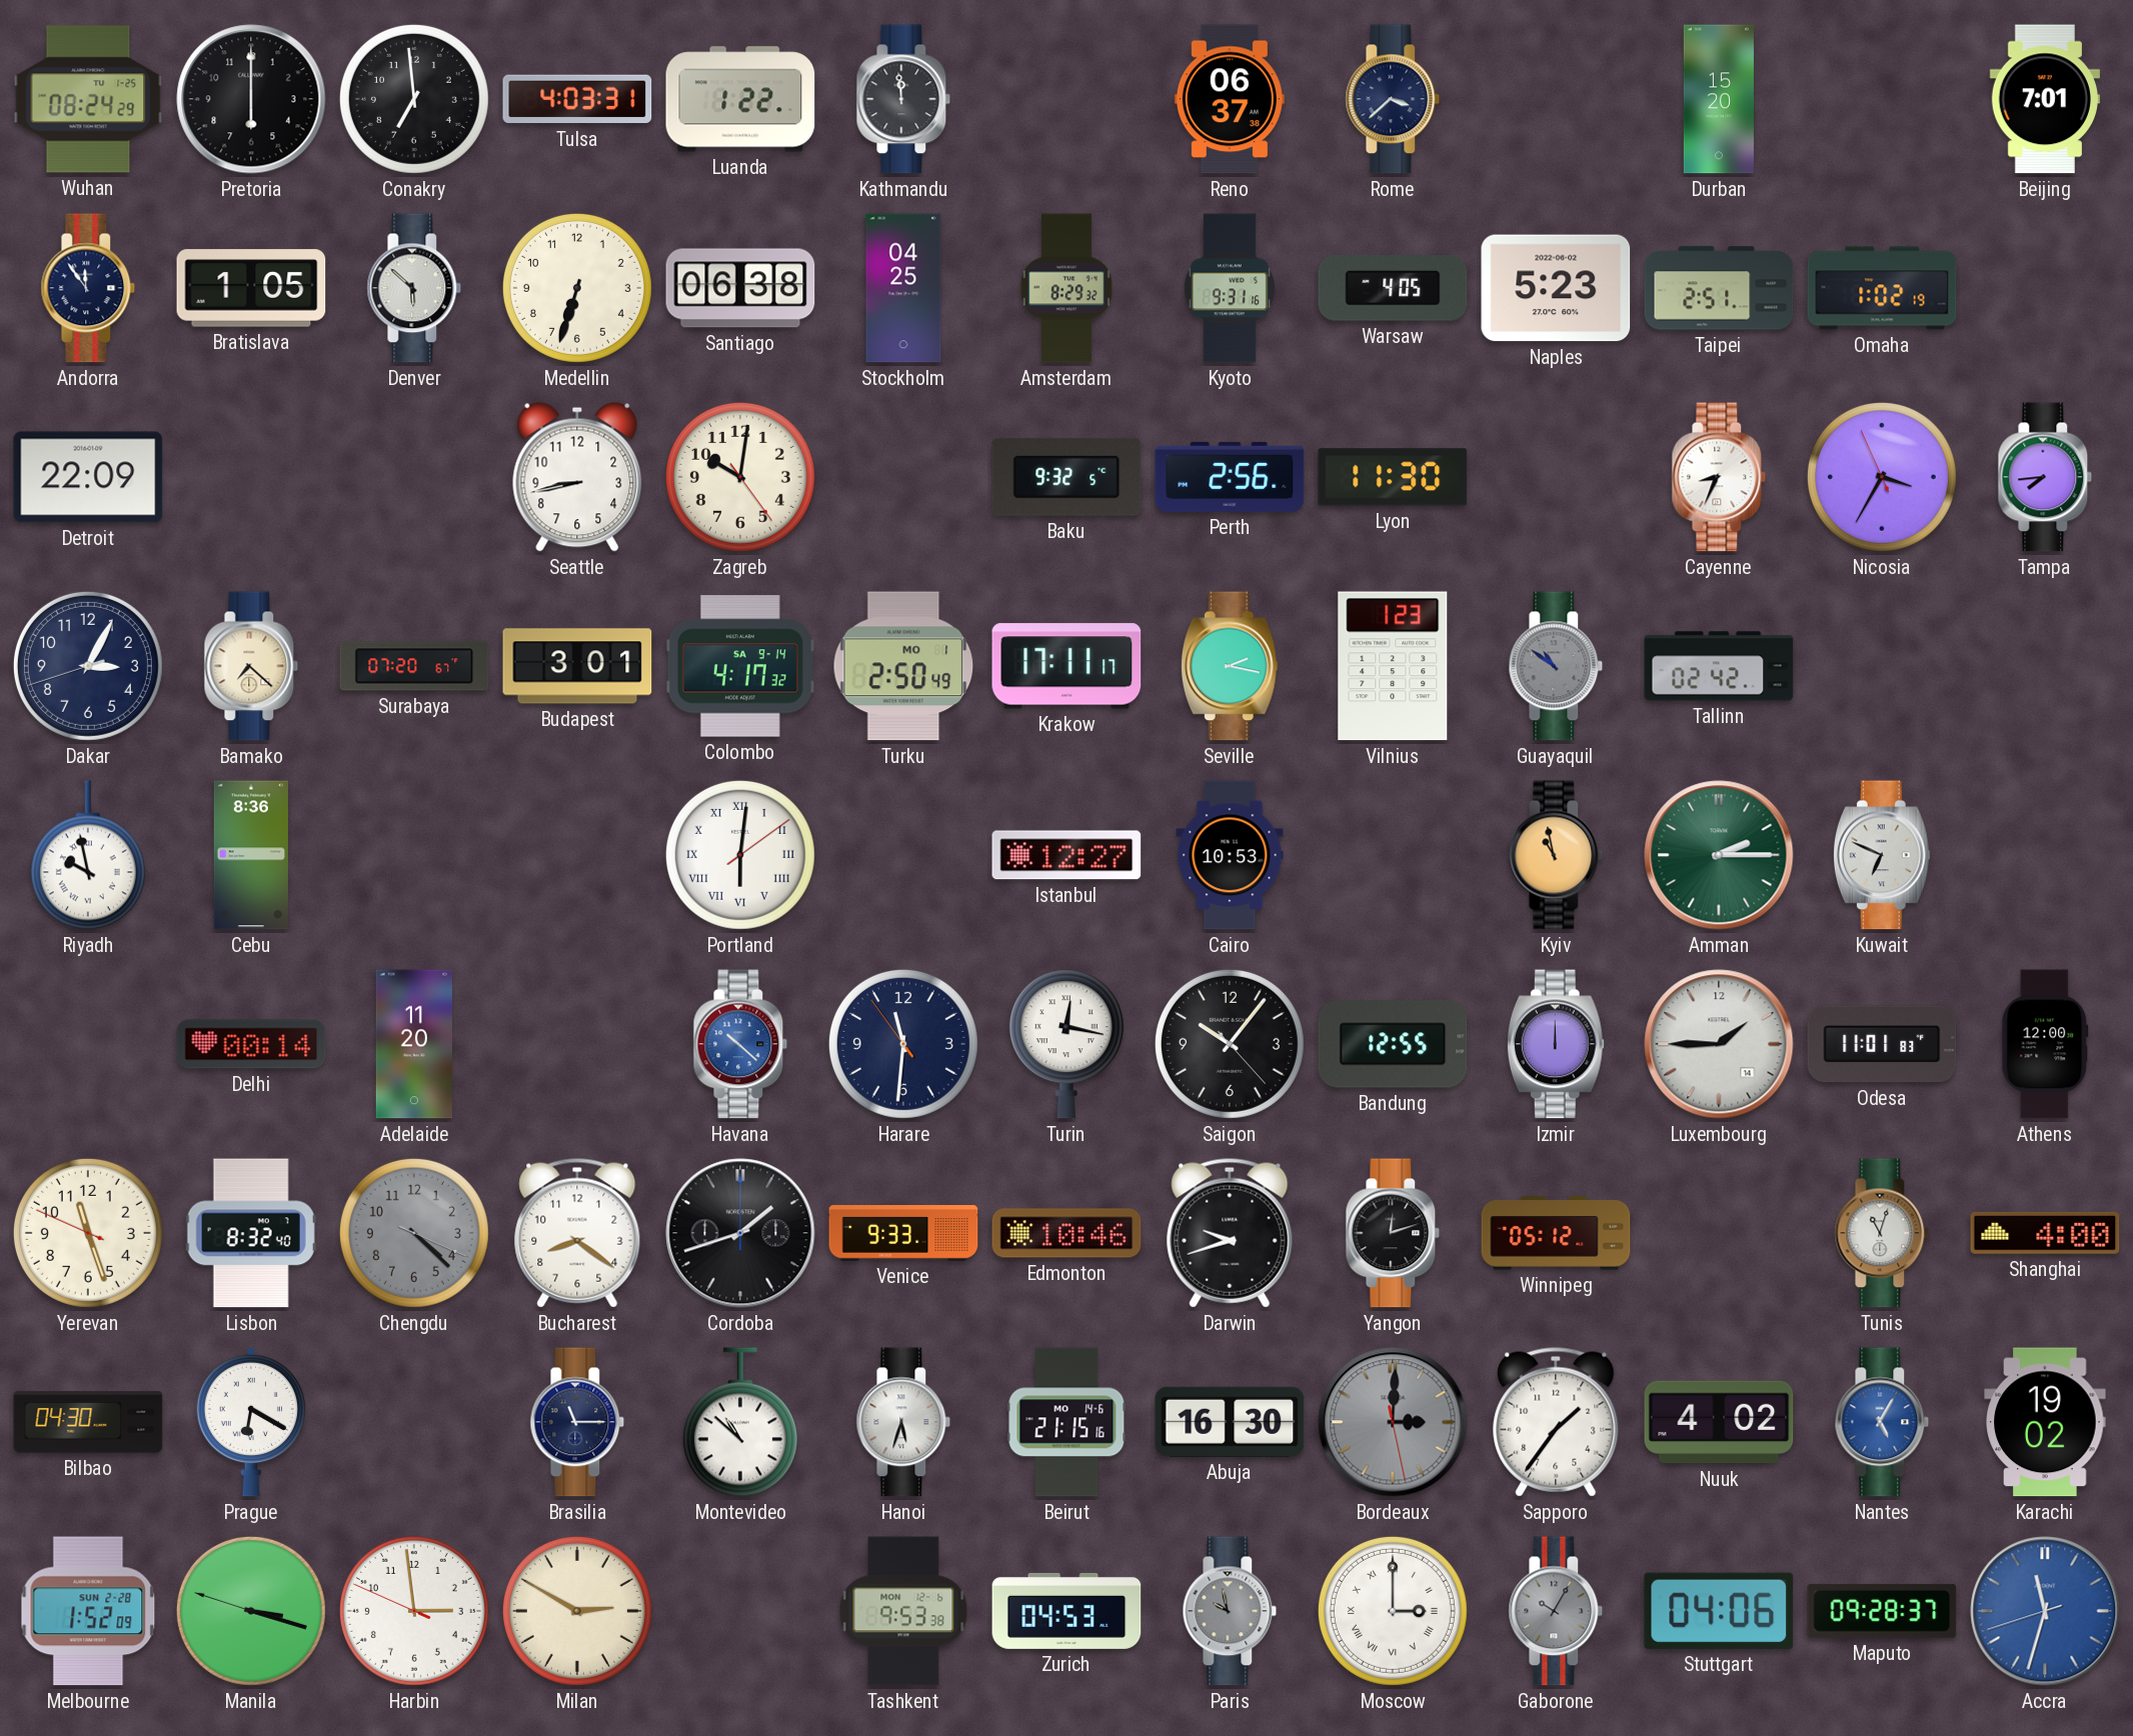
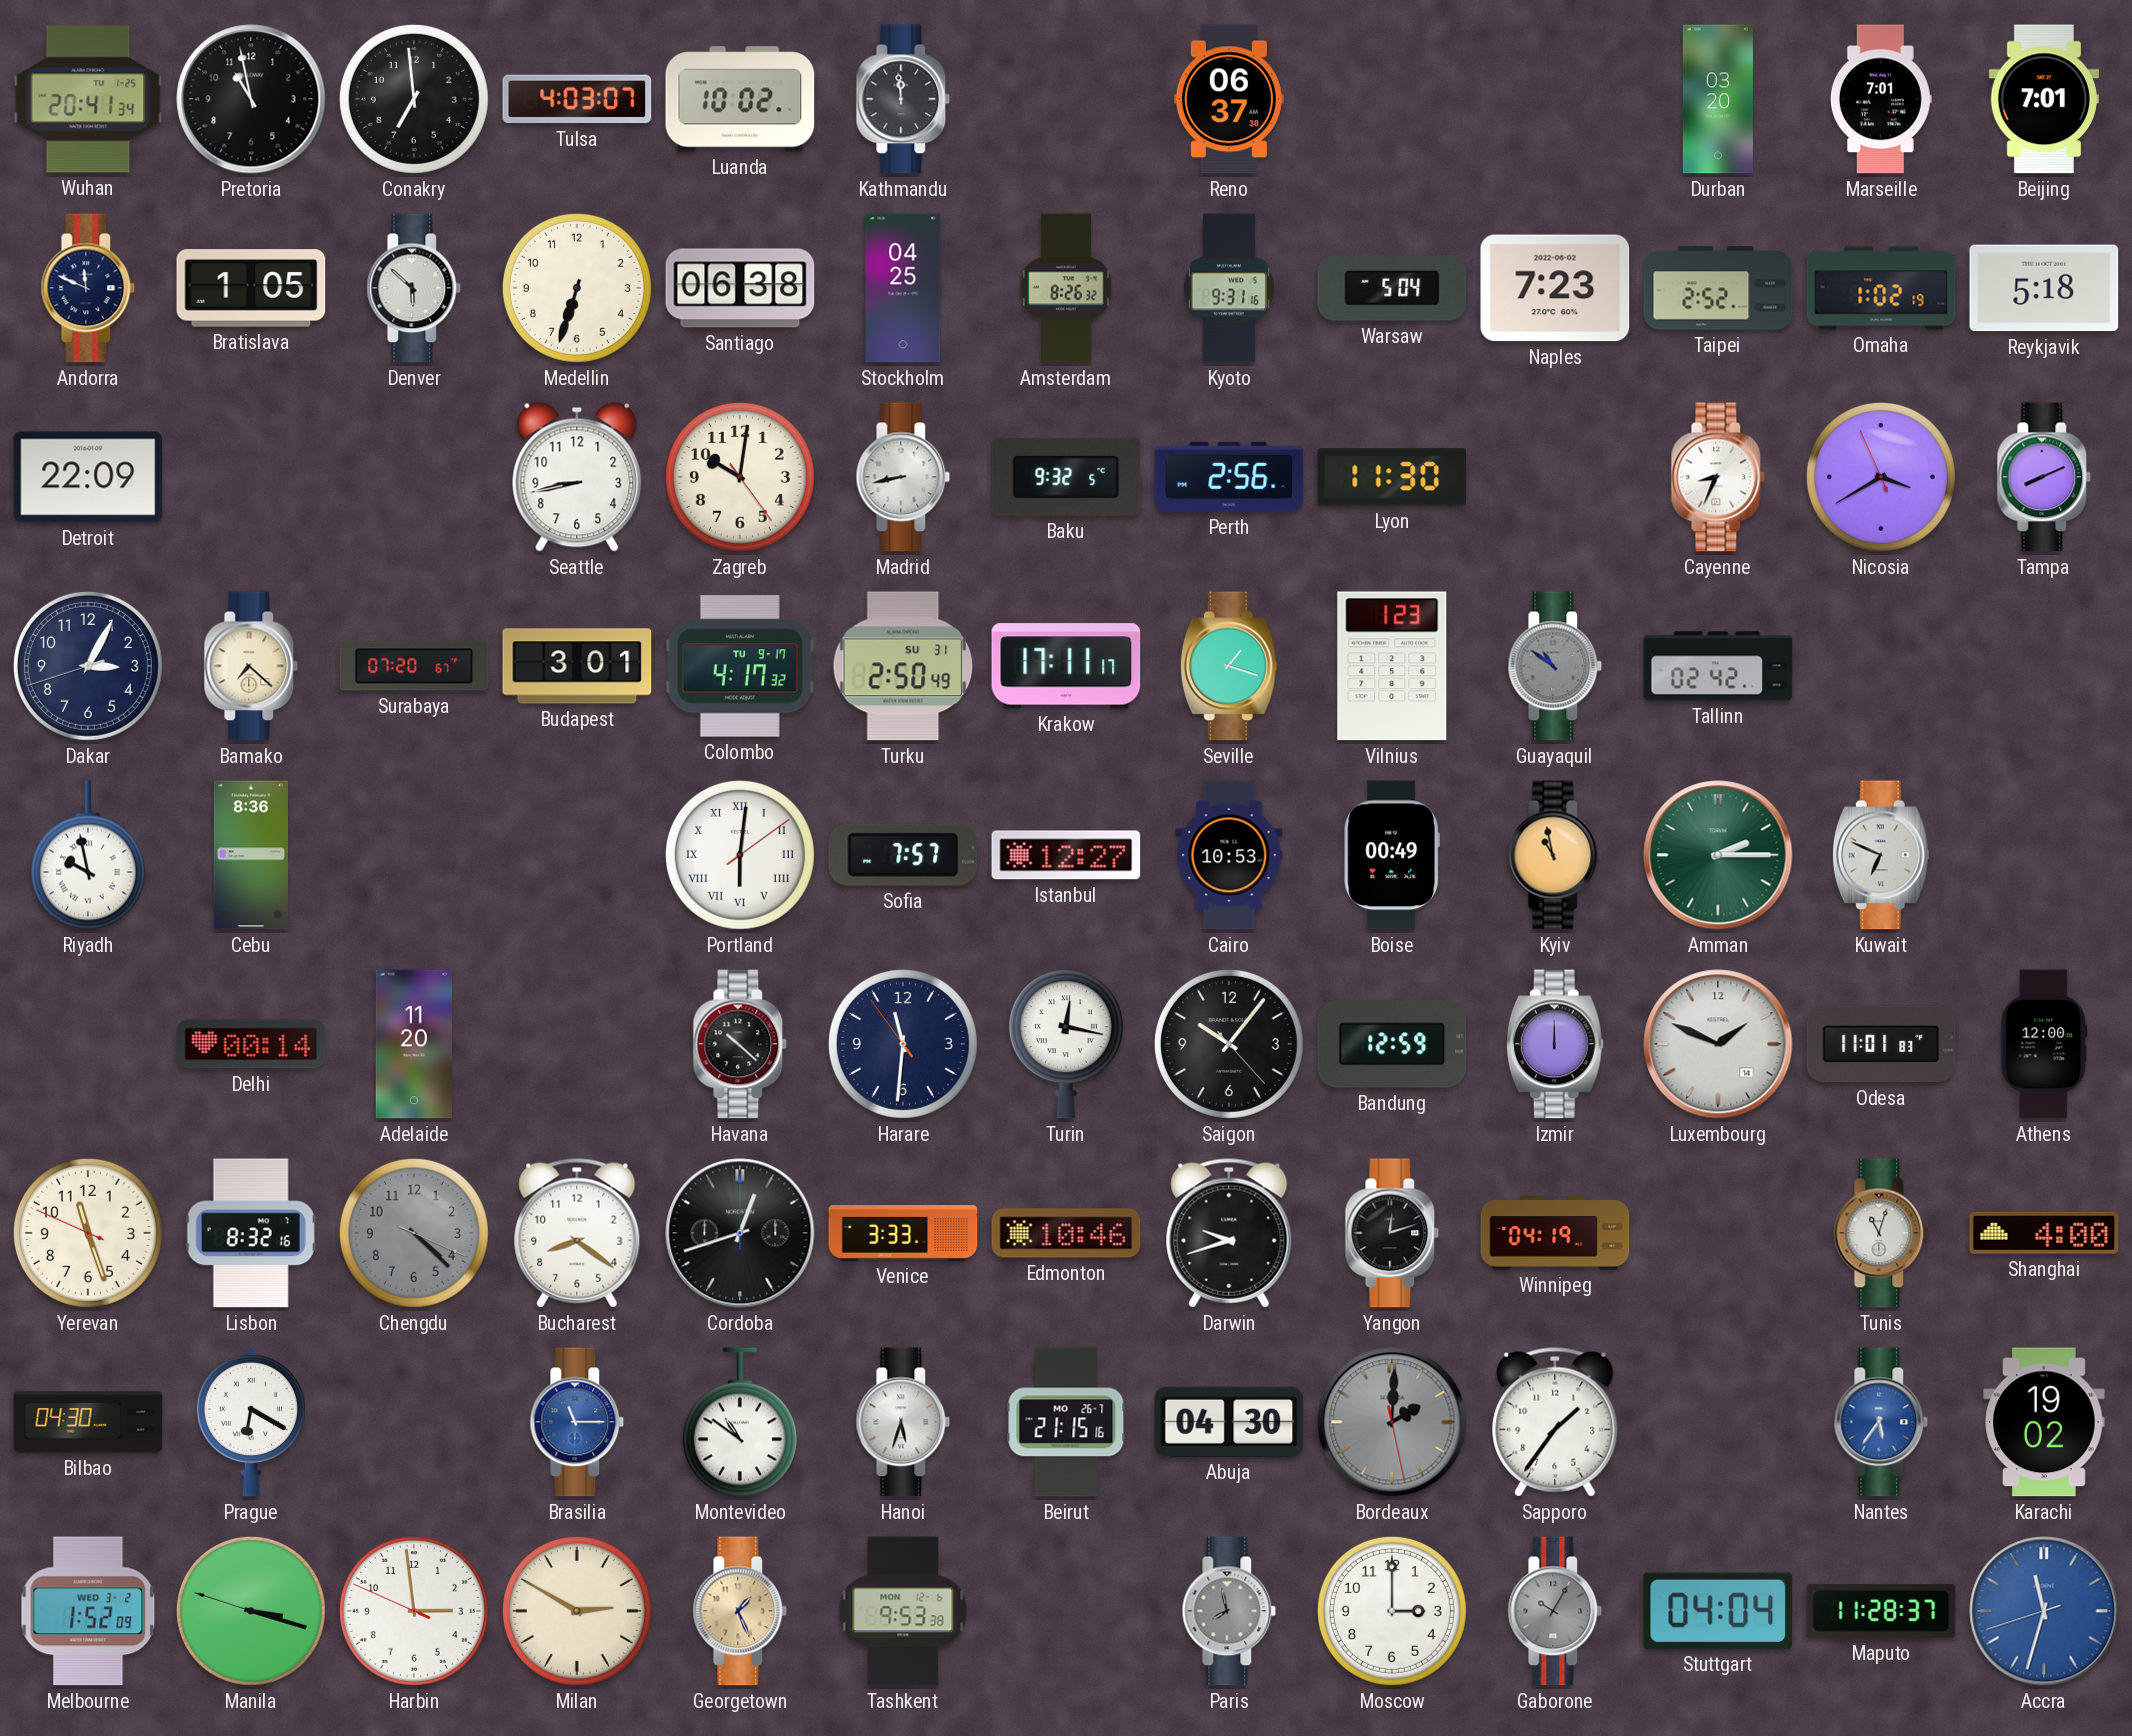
Wuhan: 08:24 -> 20:41
Pretoria: 6:00 -> 10:58
Tulsa: 4:03:31 -> 4:03:07
Luanda: 1:22 -> 10:02
Rome: 3:38 -> none
Durban: 15:20 -> 03:20
Marseille: none -> 7:01
Andorra: 11:54 -> 11:49
Amsterdam: 8:29 -> 8:26
Warsaw: 4:05 -> 5:04
Naples: 5:23 -> 7:23
Taipei: 2:51 -> 2:52
Reykjavik: none -> 5:18
Madrid: none -> 8:43
Nicosia: 3:34 -> 3:39
Tampa: 7:44 -> 8:11
Colombo date: SA 9-14 -> TU 9-17
Turku date: MO 1 -> SU 31
Seville: 2:17 -> 1:18
Sofia: none -> 7:57
Boise: none -> 00:49
Havana dial: blue -> black
Bandung: 12:55 -> 12:59
Luxembourg: 1:45 -> 1:49
Lisbon: 8:32:40 -> 8:32:16
Cordoba: 1:42 -> 12:42
Venice: 9:33 -> 3:33
Winnipeg: 05:12 -> 04:19
Brasilia dial: navy -> blue
Montevideo: 10:52 -> 10:51
Beirut date: MO 14-6 -> MO 26-7
Abuja: 16:30 -> 04:30
Bordeaux: 3:00 -> 2:00
Nuuk: 4:02 -> none
Nantes: 5:05 -> 5:36
Melbourne date: SUN 2-28 -> WED 3-2
Georgetown: none -> 1:26
Zurich: 04:53 -> none
Paris: 9:58 -> 7:58
Moscow numerals: Roman -> Arabic
Stuttgart: 04:06 -> 04:04
Maputo: 09:28 -> 11:28
